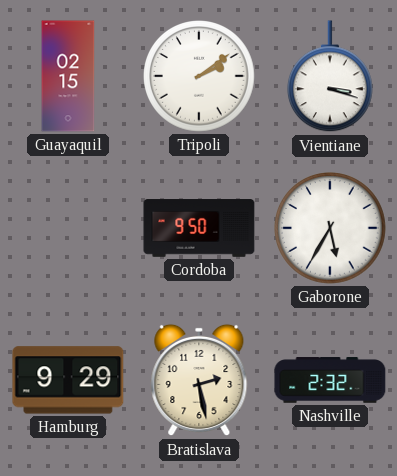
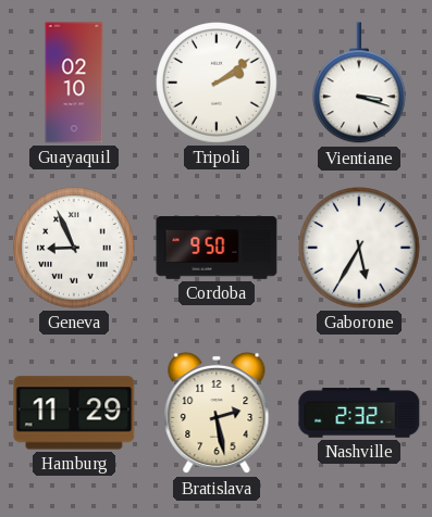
Guayaquil: 02:15 -> 02:10
Geneva: none -> 8:56
Hamburg: 9:29 -> 11:29
